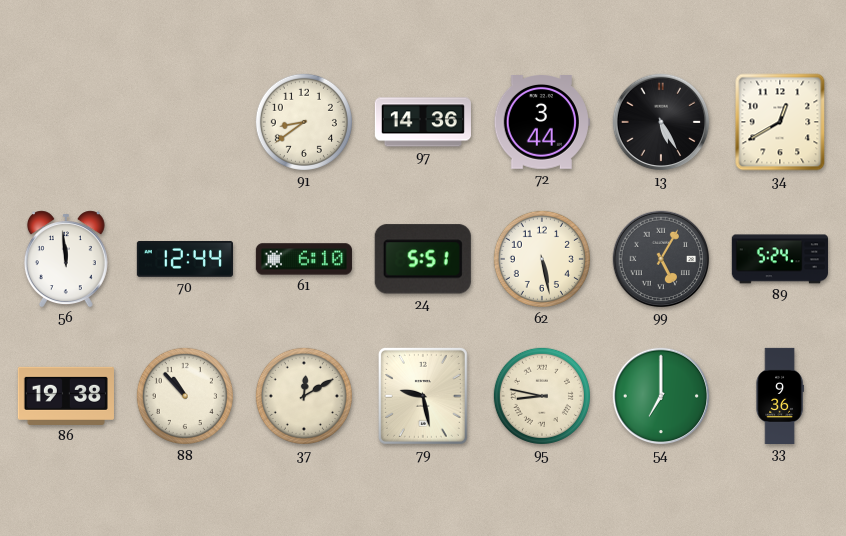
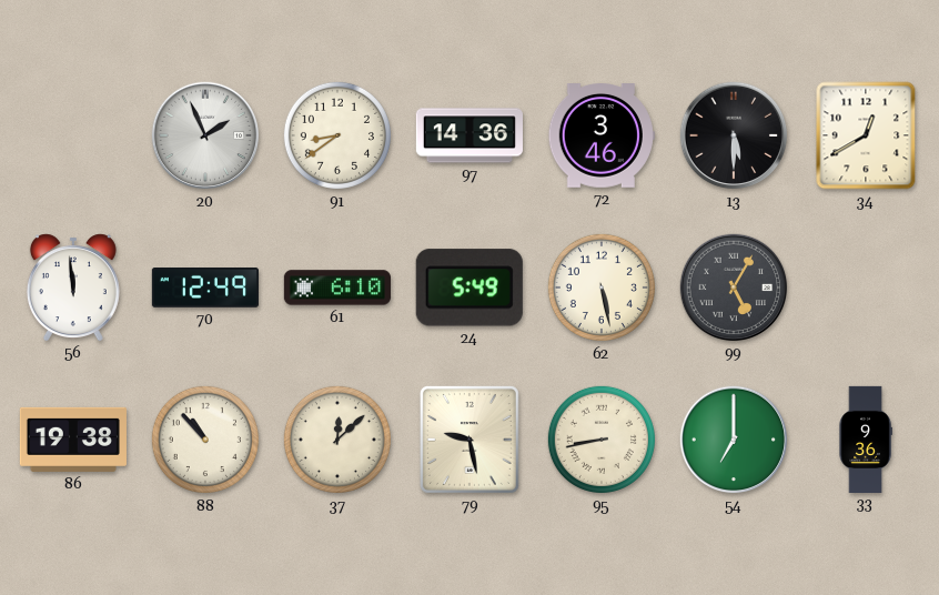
20: none -> 1:56
72: 3:44 -> 3:46
13: 5:25 -> 5:30
70: 12:44 -> 12:49
24: 5:51 -> 5:49
89: 5:24 -> none
37: 12:10 -> 12:08
95: 8:47 -> 8:43
